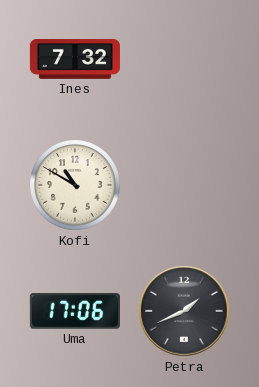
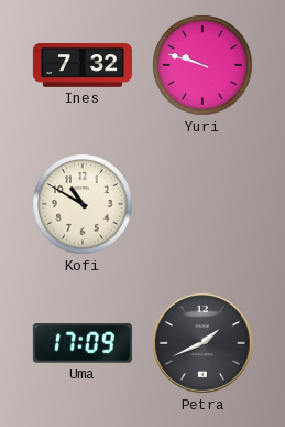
Yuri: none -> 9:48
Uma: 17:06 -> 17:09
